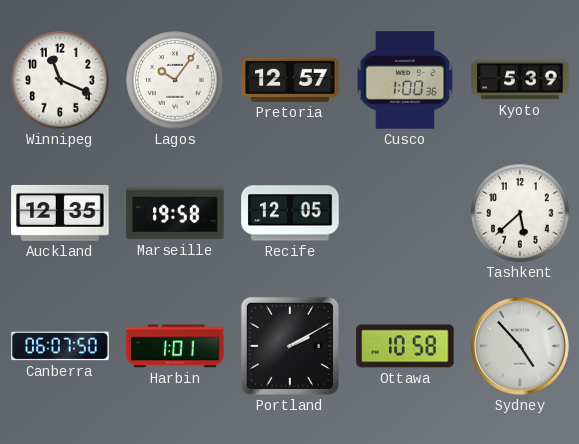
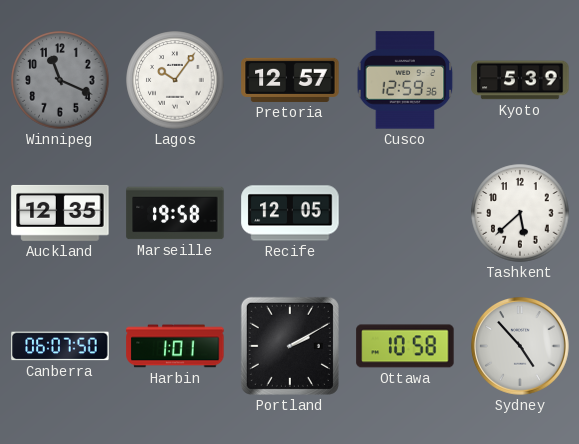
Winnipeg dial: white -> grey
Cusco: 1:00 -> 12:59
